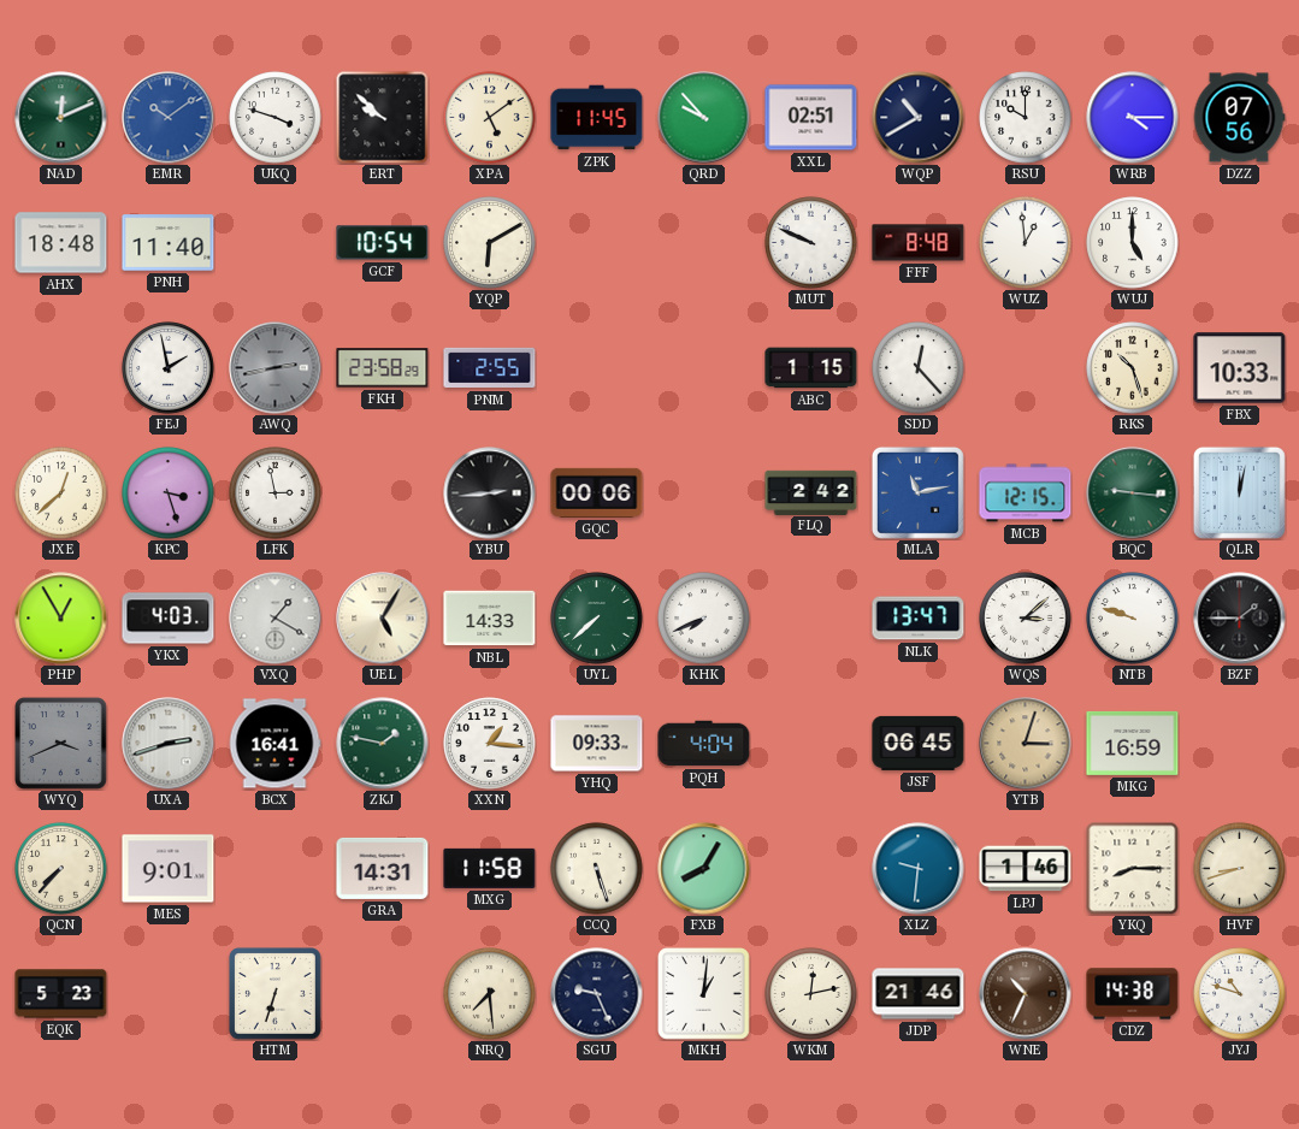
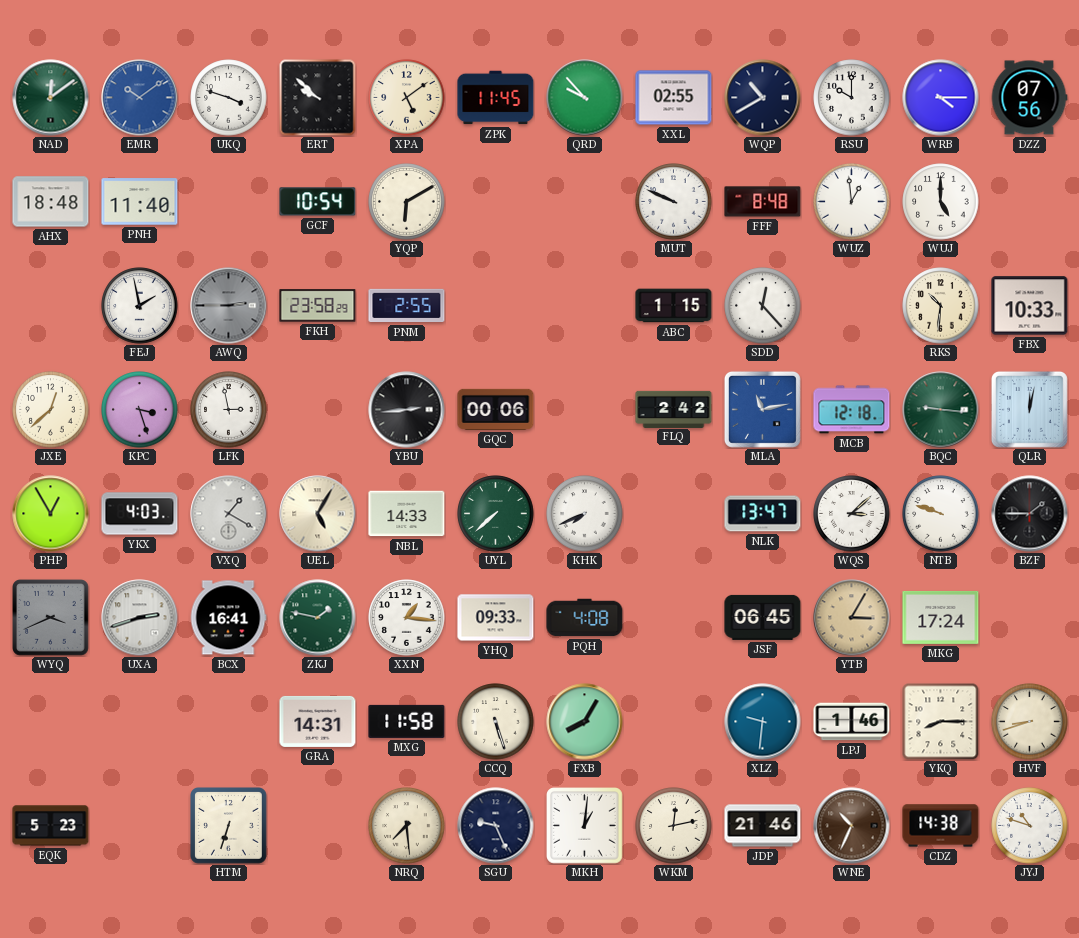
NAD: 12:11 -> 12:09
XXL: 02:51 -> 02:55
AWQ: 2:43 -> 2:45
RKS: 10:27 -> 10:31
MCB: 12:15 -> 12:18
PQH: 4:04 -> 4:08
YTB: 3:03 -> 3:05
MKG: 16:59 -> 17:24
QCN: 7:37 -> none
MES: 9:01 -> none
